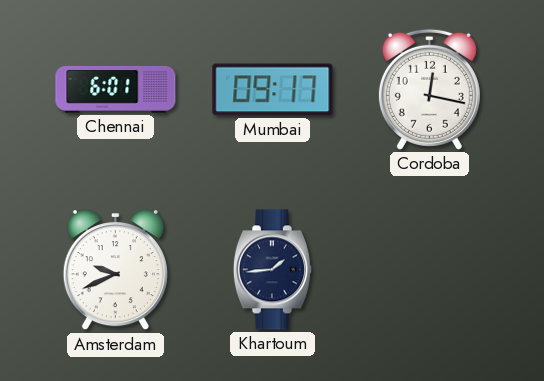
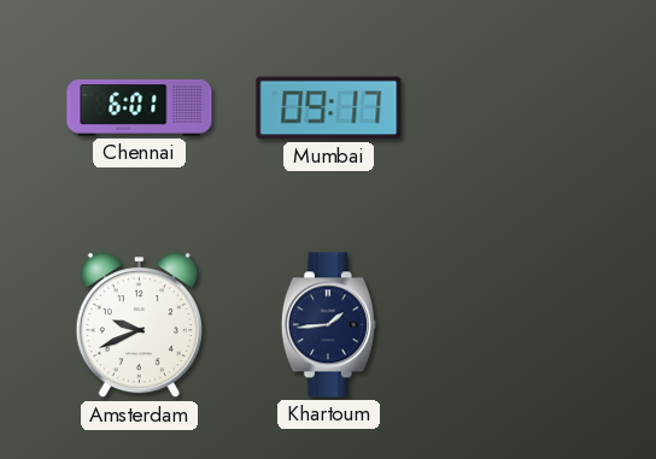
Cordoba: 12:17 -> none
